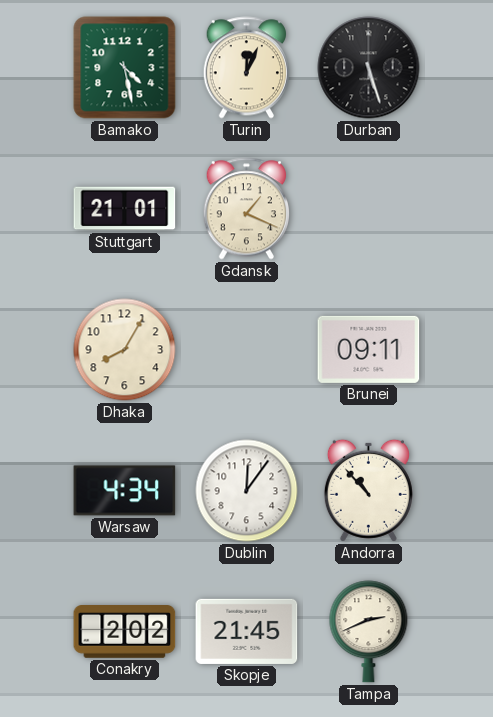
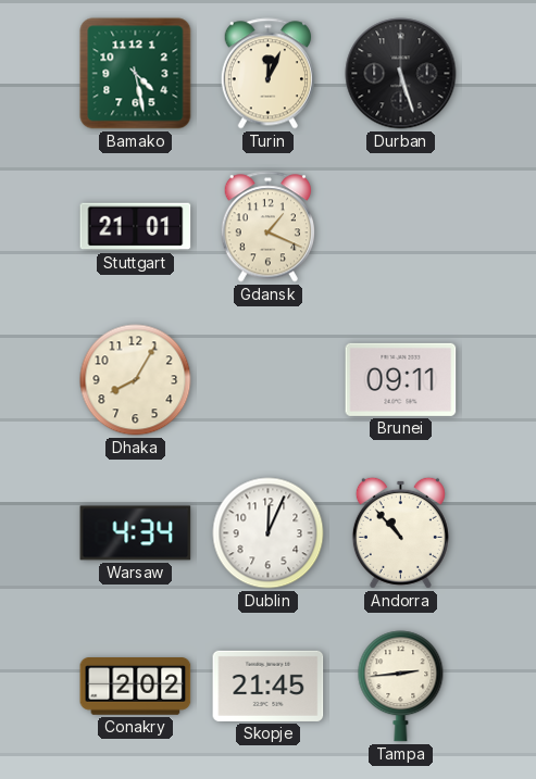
Dublin: 12:06 -> 12:04
Tampa: 2:41 -> 2:44
